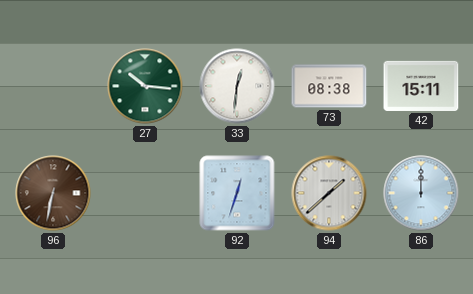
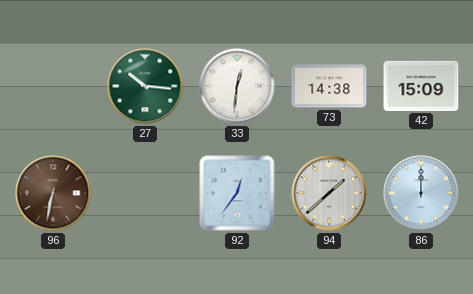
73: 08:38 -> 14:38
42: 15:11 -> 15:09
92: 12:33 -> 12:36
